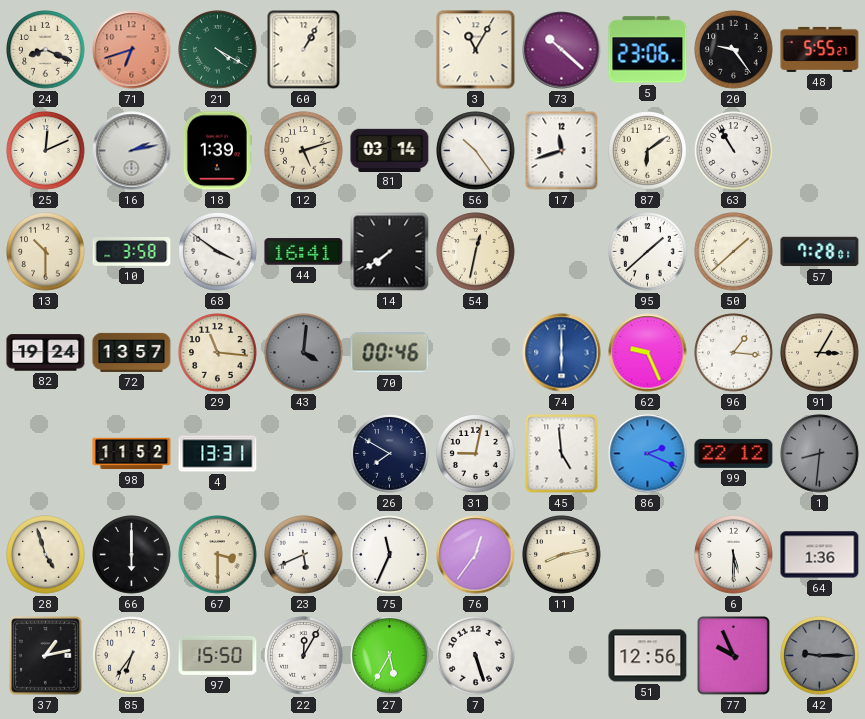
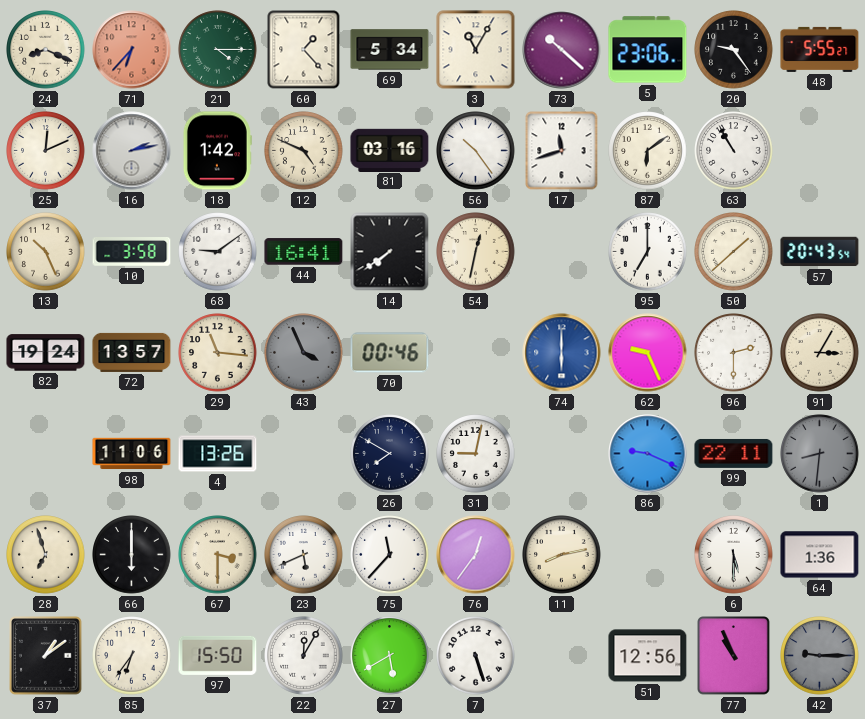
71: 6:42 -> 6:37
21: 4:20 -> 4:15
60: 1:05 -> 1:23
69: none -> 5:34
18: 1:39 -> 1:42
12: 5:12 -> 4:49
81: 03:14 -> 03:16
13: 10:30 -> 10:26
68: 3:51 -> 9:09
95: 1:38 -> 7:00
57: 7:28 -> 20:43
43: 4:01 -> 3:56
96: 1:16 -> 2:30
98: 11:52 -> 11:06
4: 13:31 -> 13:26
45: 4:59 -> none
86: 2:19 -> 9:19
99: 22:12 -> 22:11
28: 4:57 -> 6:57
75: 11:34 -> 11:37
37: 1:13 -> 1:09
27: 5:35 -> 5:40
77: 9:56 -> 10:56
